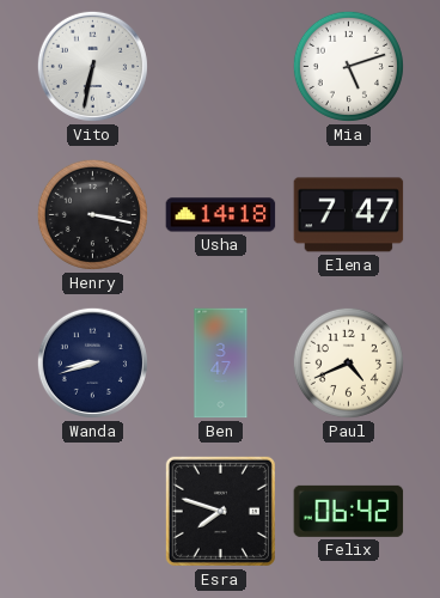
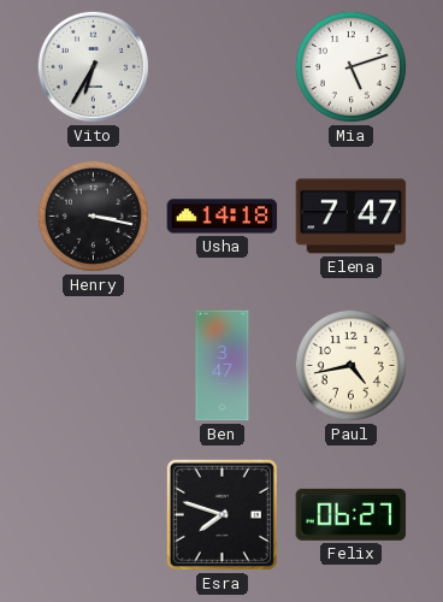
Vito: 6:32 -> 6:35
Wanda: 8:42 -> none
Paul: 4:41 -> 4:43
Felix: 06:42 -> 06:27
